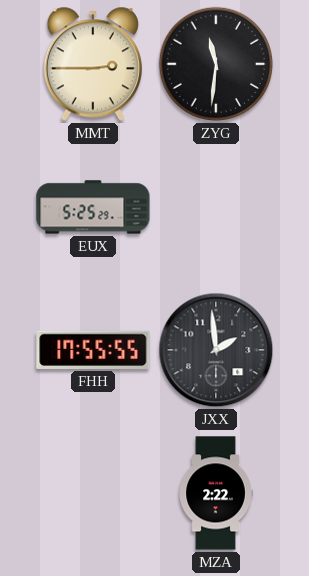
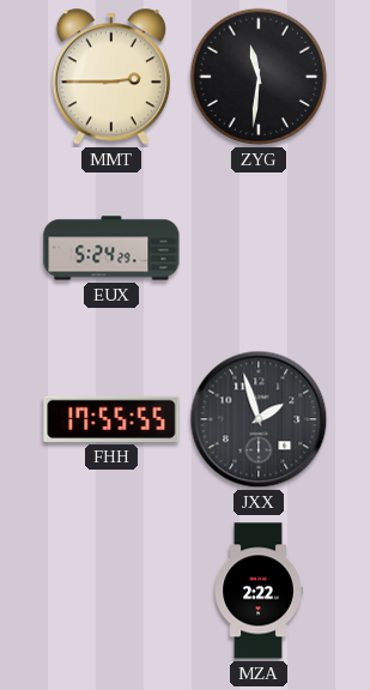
EUX: 5:25 -> 5:24
JXX: 1:59 -> 1:57
